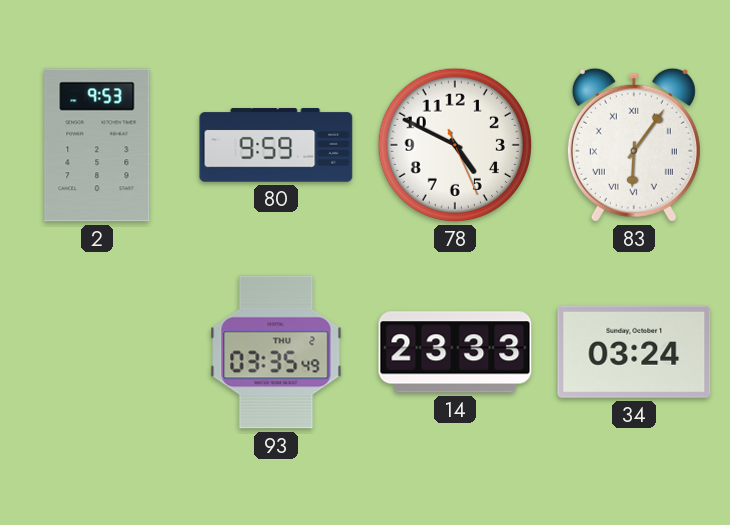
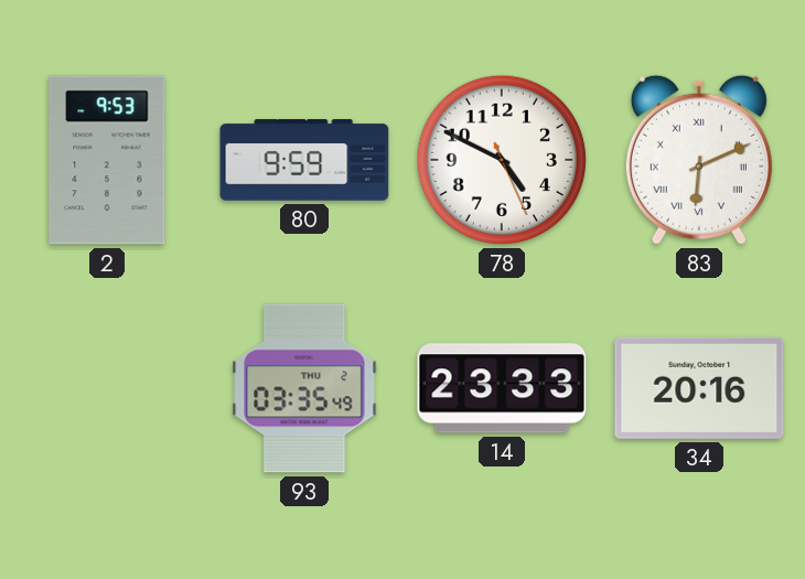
83: 6:06 -> 6:11
34: 03:24 -> 20:16
